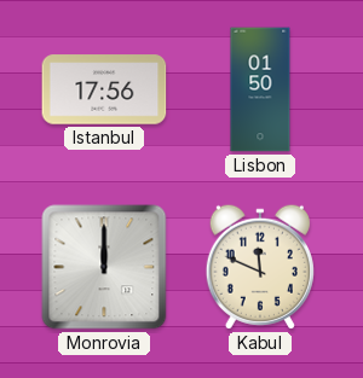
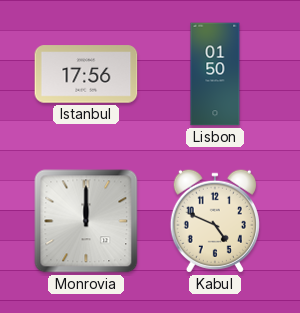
Kabul: 11:49 -> 4:49
